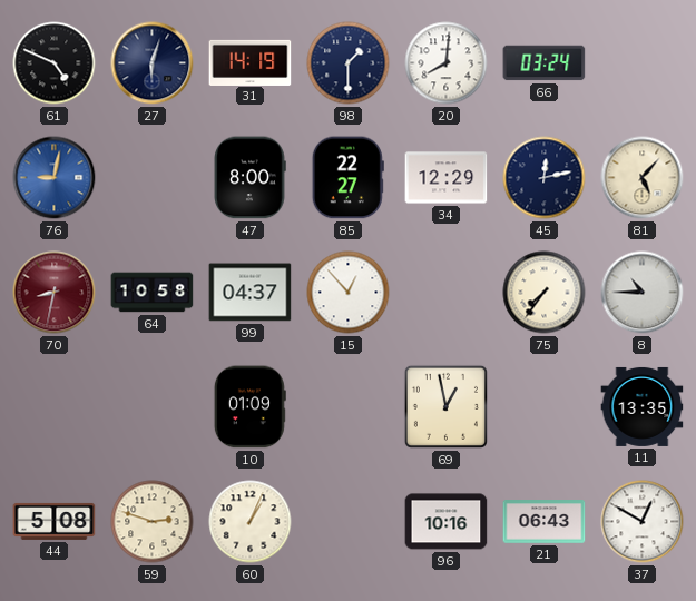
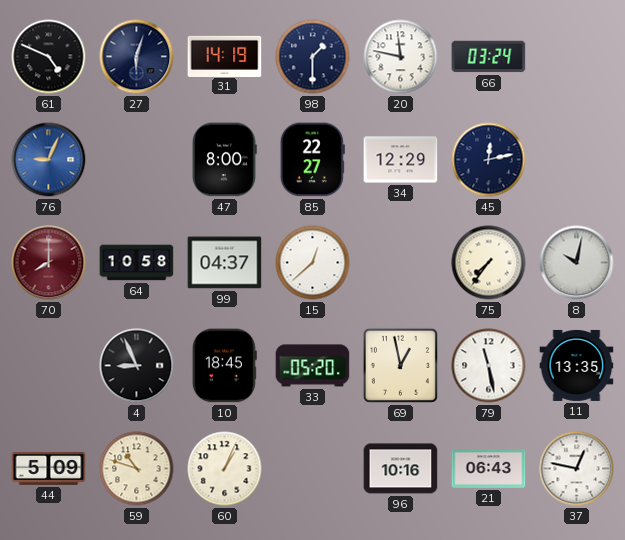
20: 8:01 -> 11:47
76: 9:02 -> 9:04
81: 5:07 -> none
70: 8:32 -> 8:00
15: 12:53 -> 12:38
8: 10:45 -> 10:02
4: none -> 8:56
10: 01:09 -> 18:45
33: none -> 05:20
79: none -> 11:28
44: 5:08 -> 5:09
59: 2:48 -> 10:48
37: 12:50 -> 12:47
